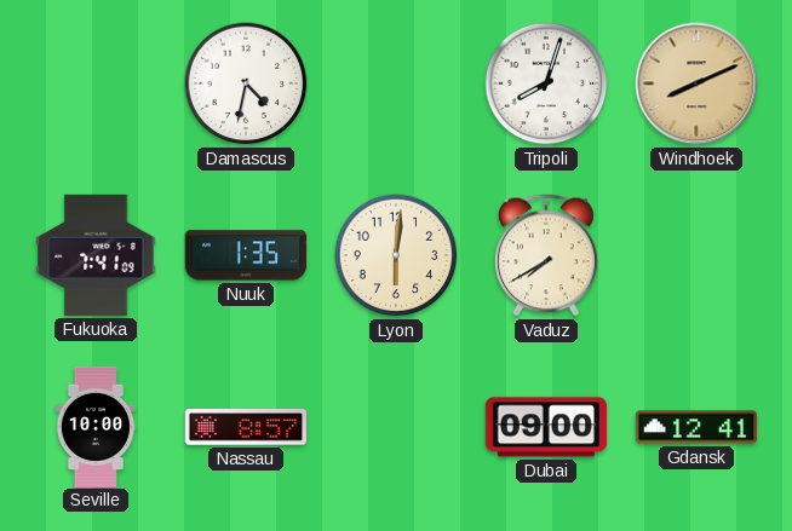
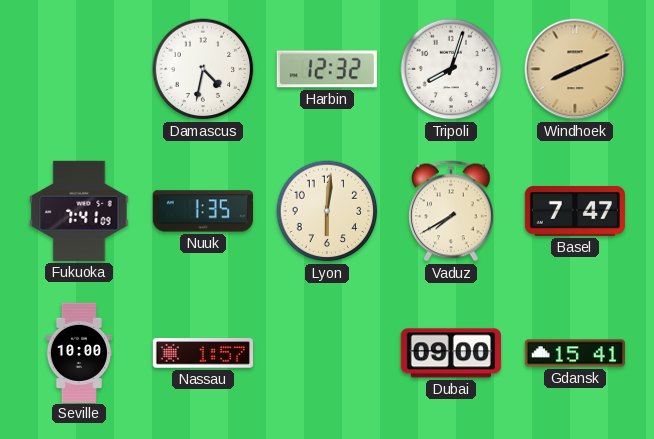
Harbin: none -> 12:32
Basel: none -> 7:47
Nassau: 8:57 -> 1:57
Gdansk: 12:41 -> 15:41
